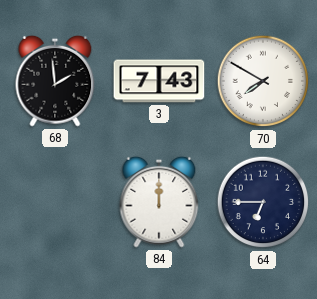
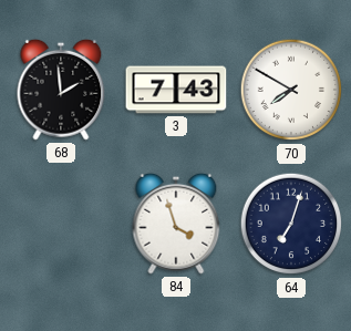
84: 12:00 -> 3:57
64: 6:45 -> 7:03
